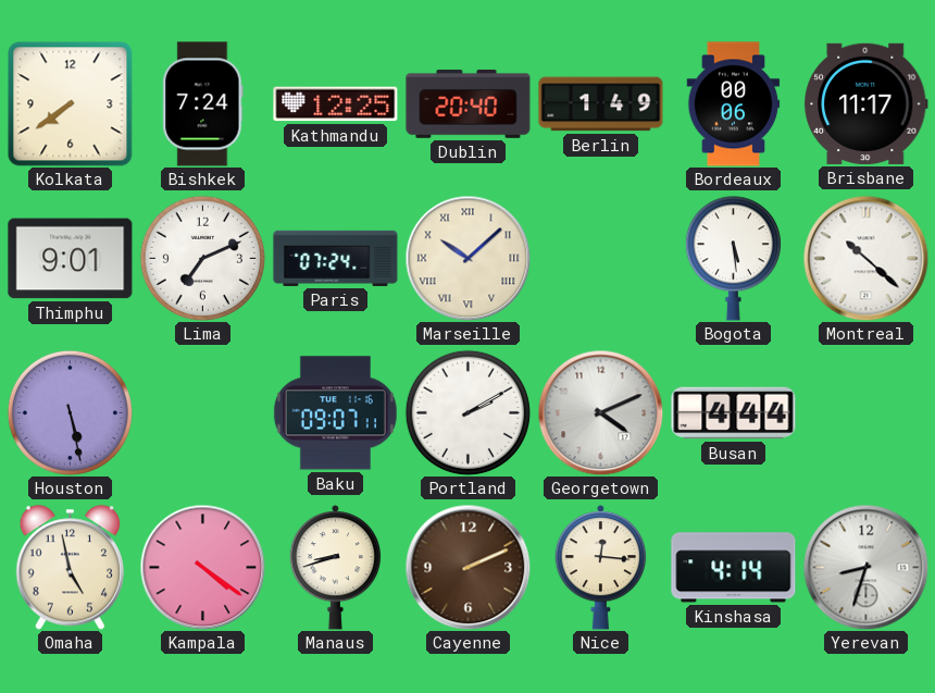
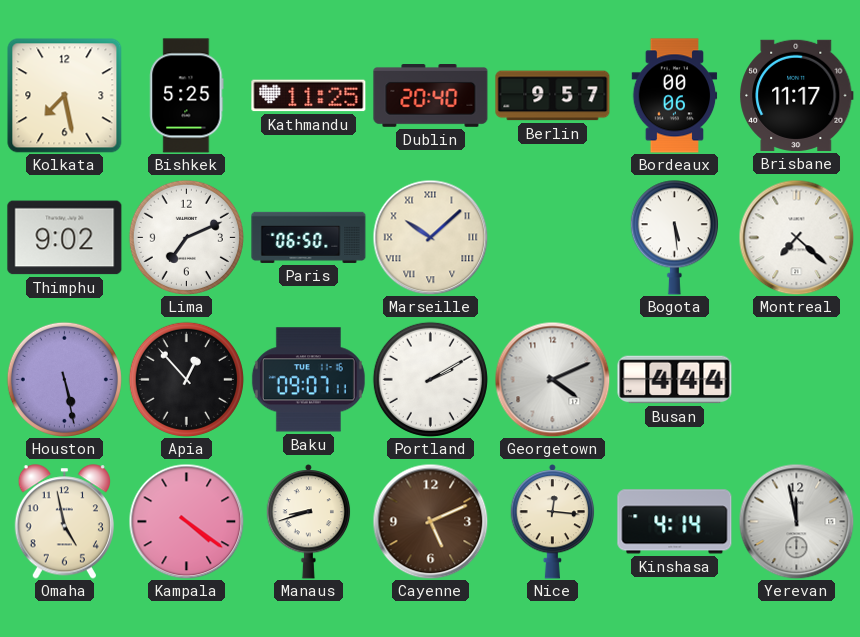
Kolkata: 7:39 -> 7:28
Bishkek: 7:24 -> 5:25
Kathmandu: 12:25 -> 11:25
Berlin: 1:49 -> 9:57
Thimphu: 9:01 -> 9:02
Paris: 07:24 -> 06:50
Montreal: 10:22 -> 7:22
Apia: none -> 12:53
Cayenne: 2:11 -> 5:11
Yerevan: 8:33 -> 11:58
